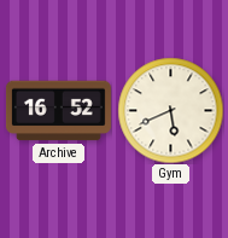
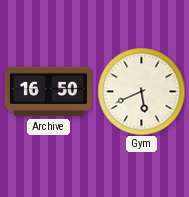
Archive: 16:52 -> 16:50
